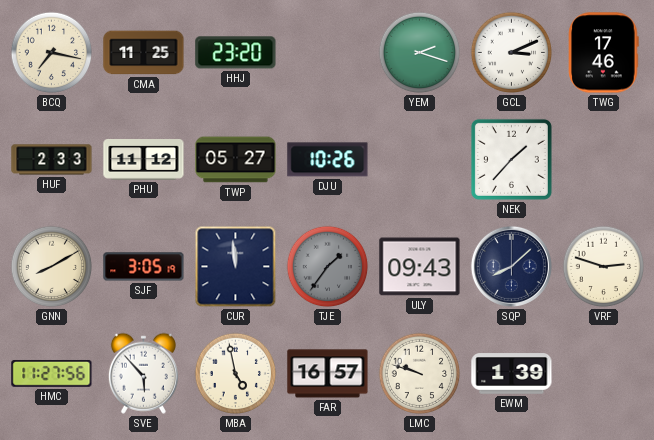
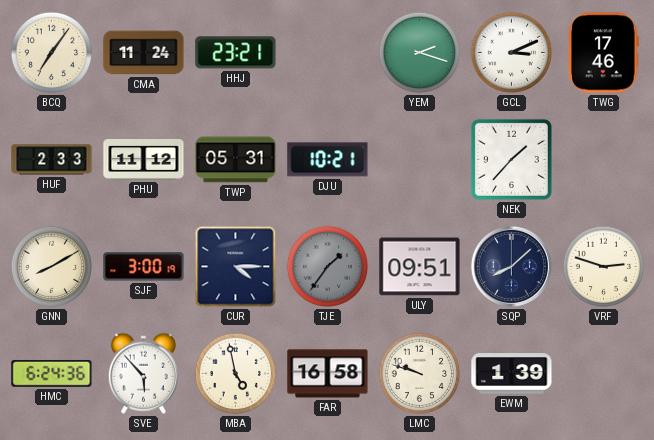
BCQ: 7:17 -> 7:06
CMA: 11:25 -> 11:24
HHJ: 23:20 -> 23:21
TWP: 05:27 -> 05:31
DJU: 10:26 -> 10:21
SJF: 3:05 -> 3:00
CUR: 11:59 -> 4:15
ULY: 09:43 -> 09:51
HMC: 11:27 -> 6:24
FAR: 16:57 -> 16:58
